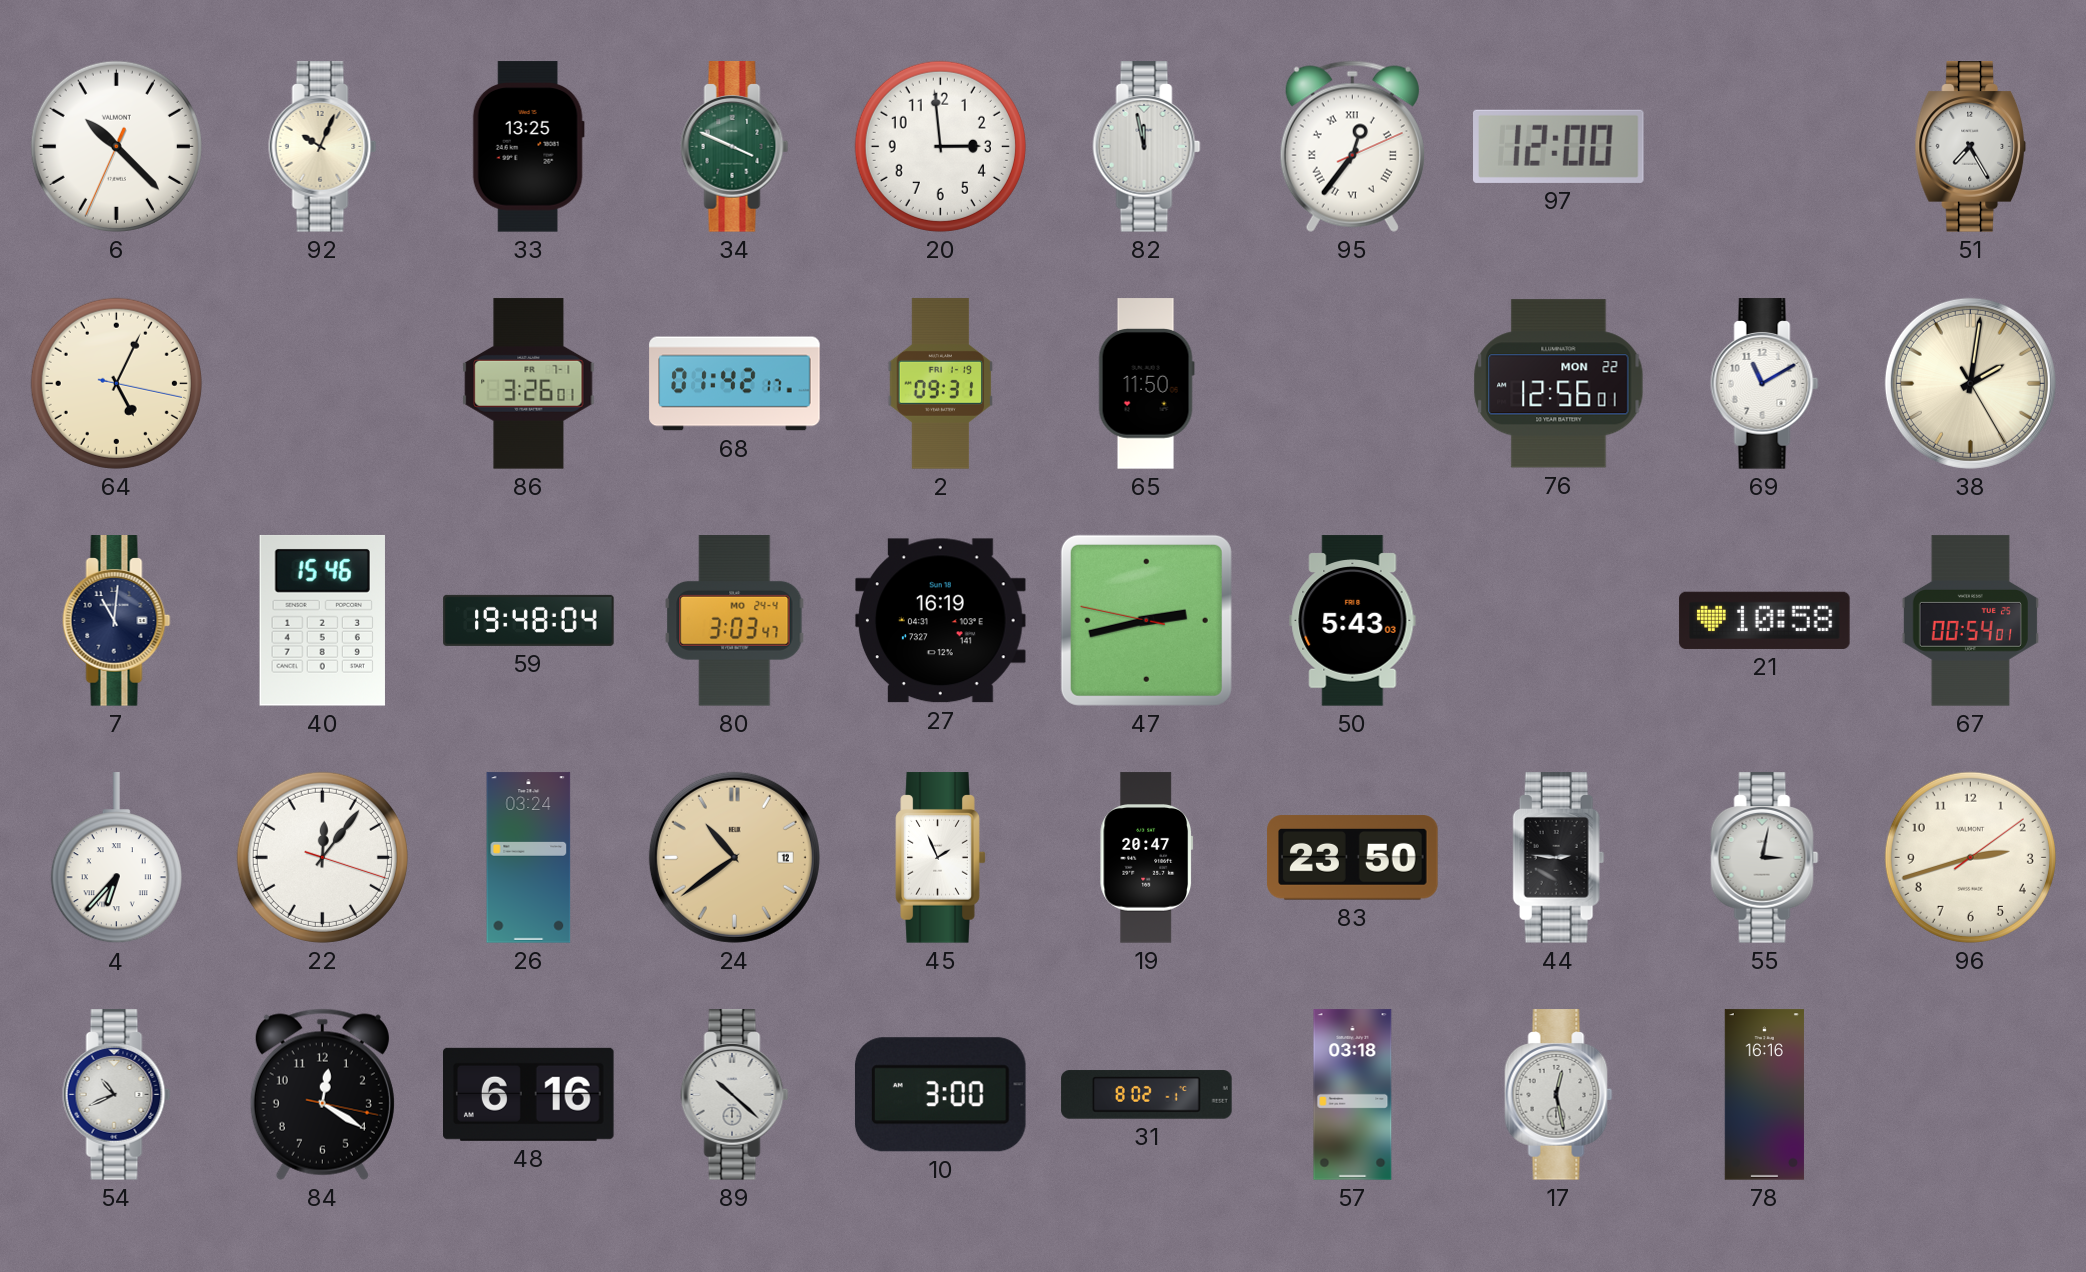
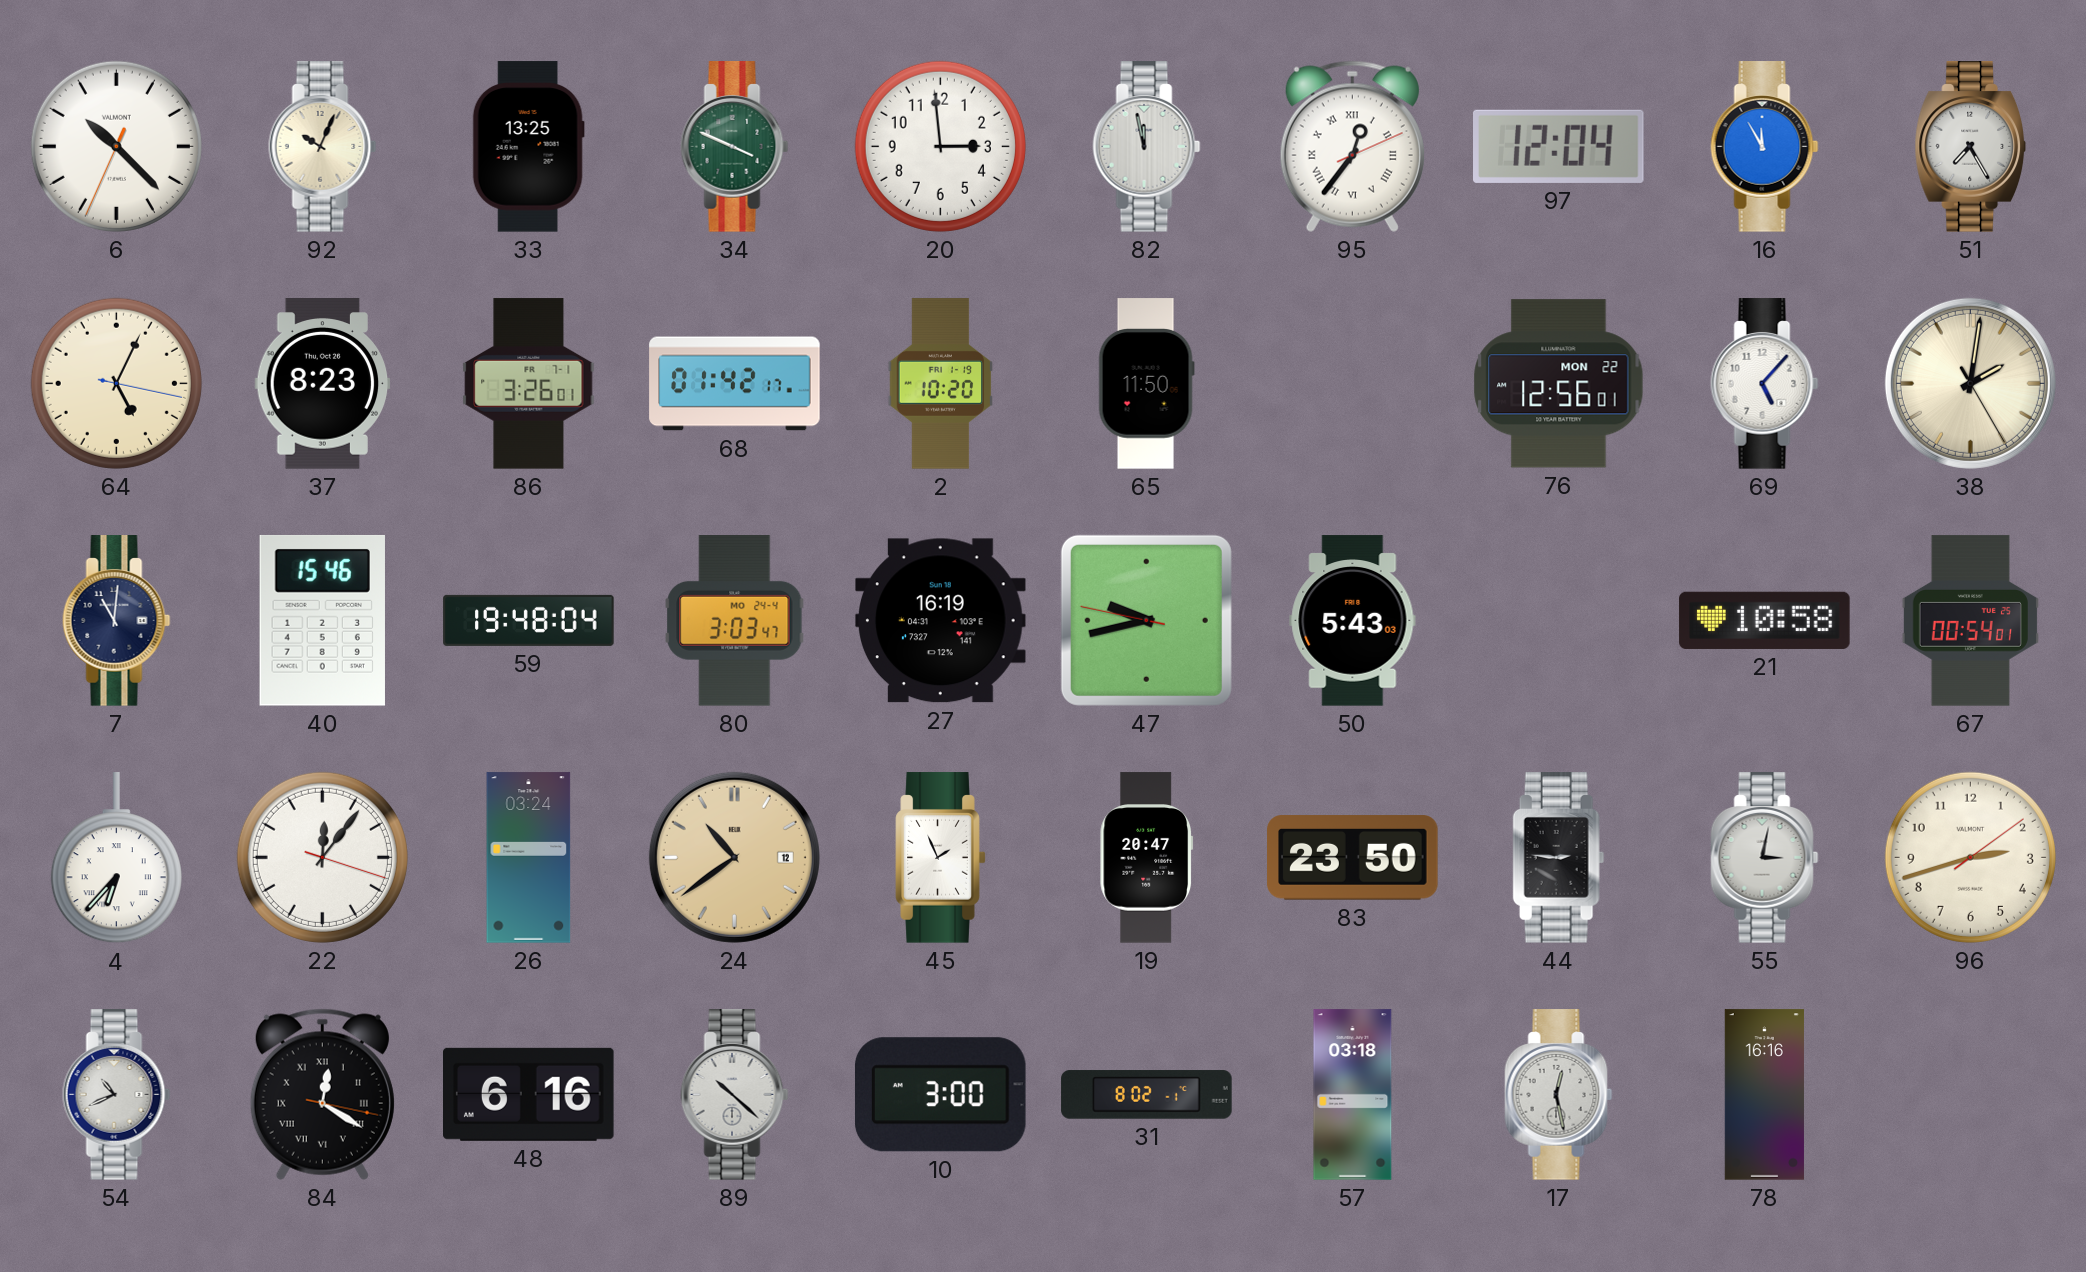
97: 12:00 -> 12:04
16: none -> 11:55
37: none -> 8:23
2: 09:31 -> 10:20
69: 11:10 -> 5:07
47: 2:42 -> 9:42
84 numerals: Arabic -> Roman
